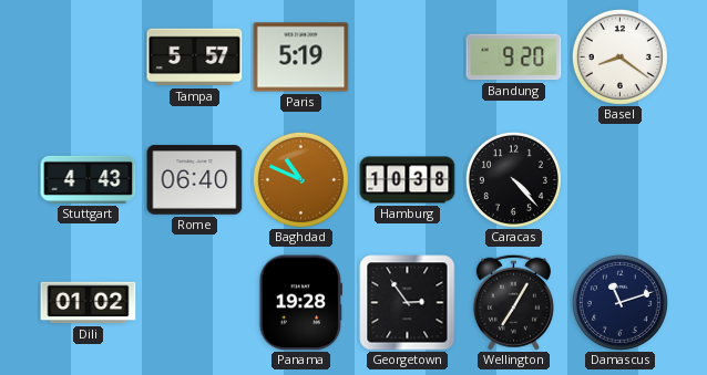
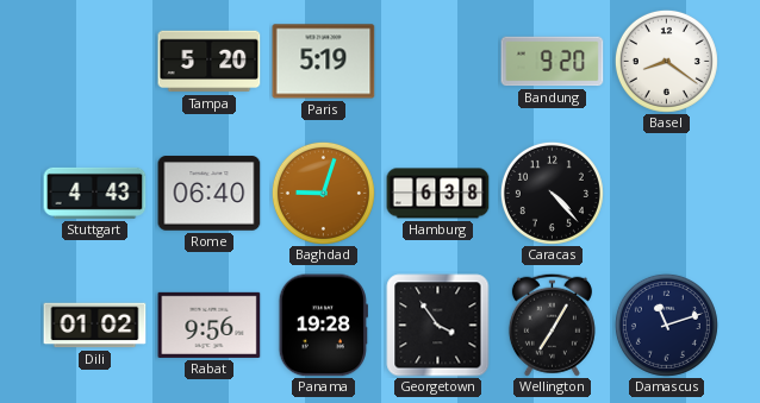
Tampa: 5:57 -> 5:20
Baghdad: 10:49 -> 9:03
Hamburg: 10:38 -> 6:38
Rabat: none -> 9:56
Georgetown: 2:54 -> 3:54
